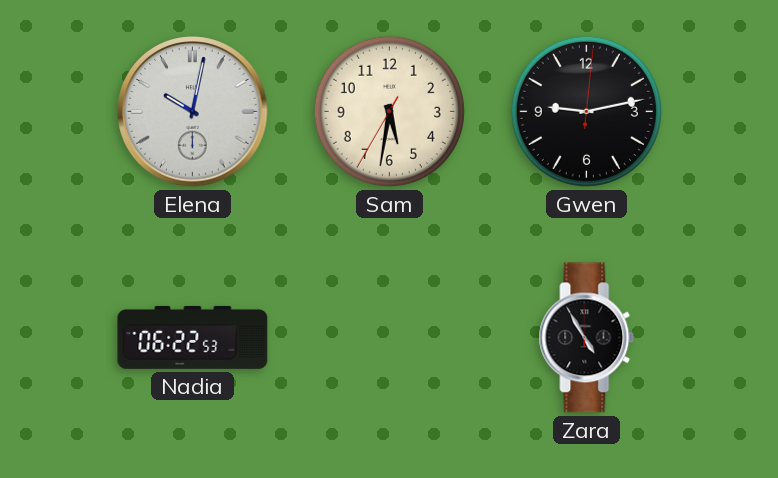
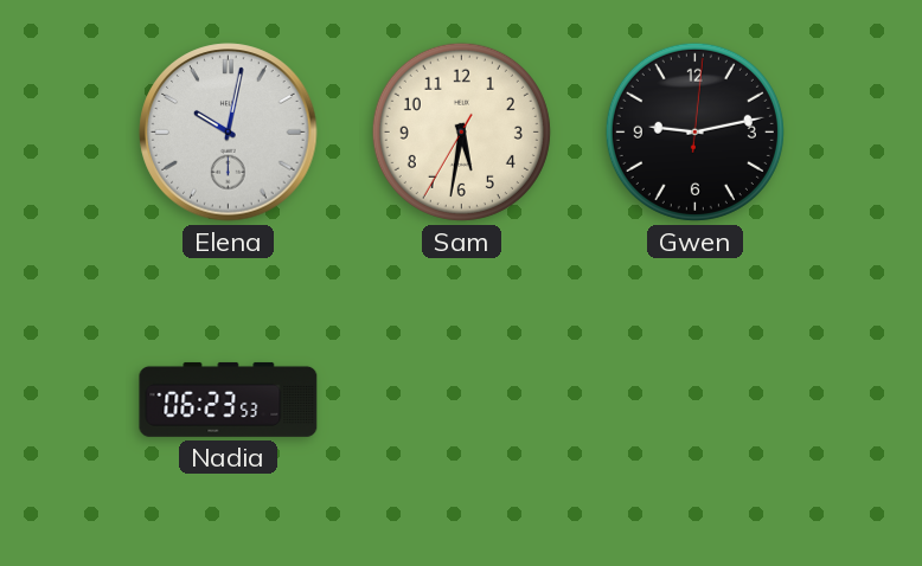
Nadia: 06:22 -> 06:23
Zara: 4:55 -> none
